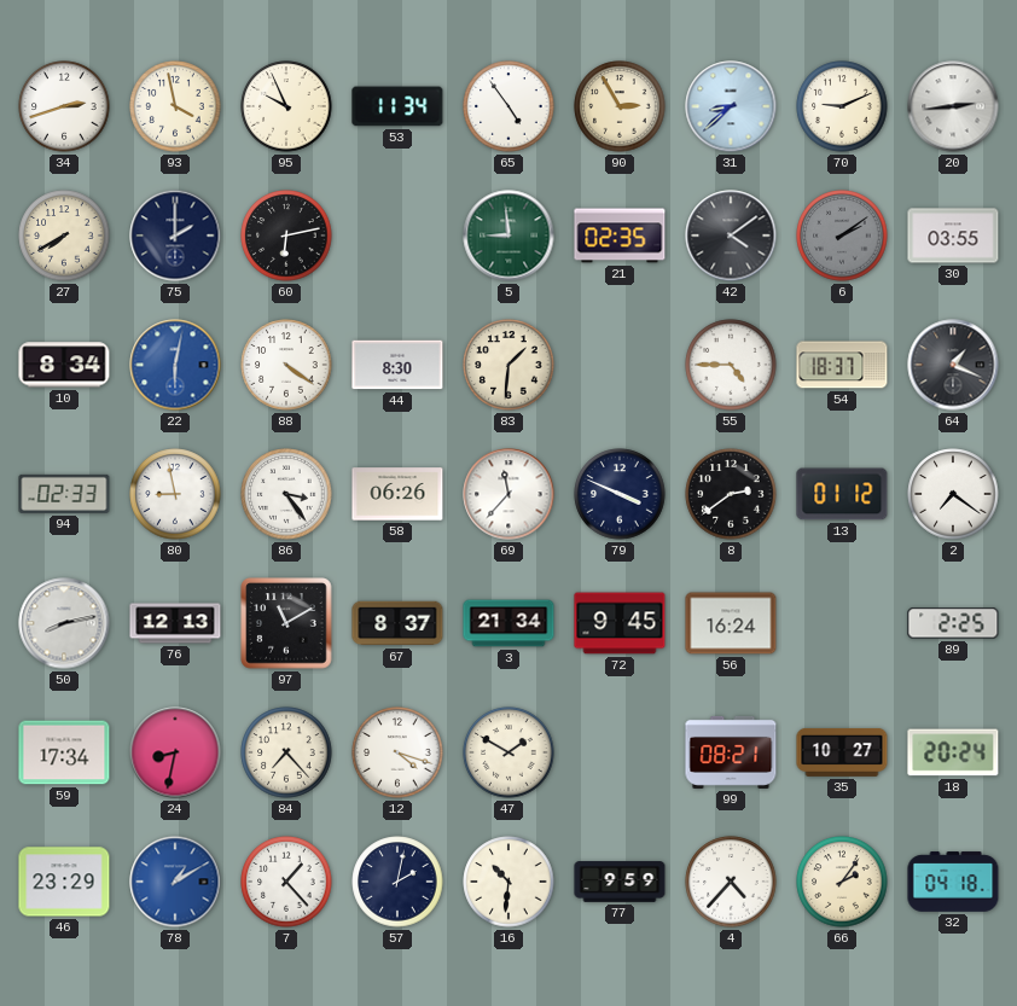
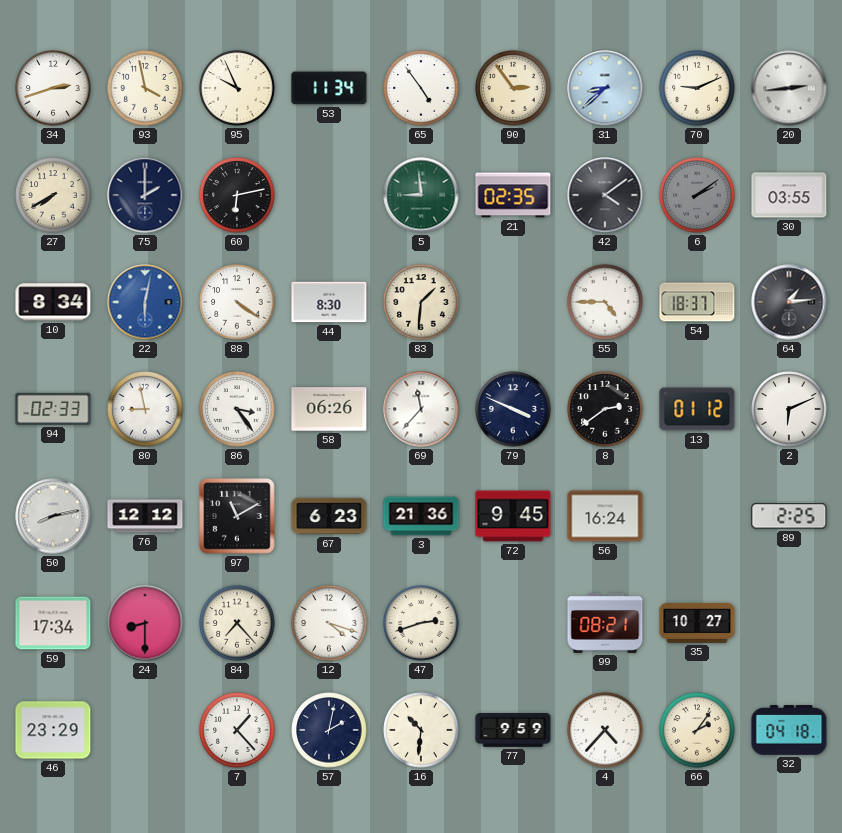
90: 2:55 -> 2:54
64: 1:19 -> 1:14
2: 7:21 -> 6:11
76: 12:13 -> 12:12
67: 8:37 -> 6:23
3: 21:34 -> 21:36
24: 8:32 -> 8:30
47: 1:50 -> 2:42
18: 20:24 -> none
78: 1:10 -> none
